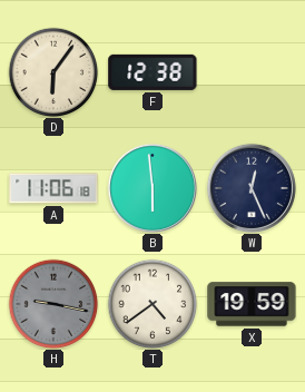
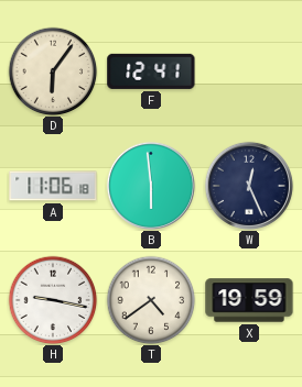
F: 12:38 -> 12:41
H dial: grey -> white
